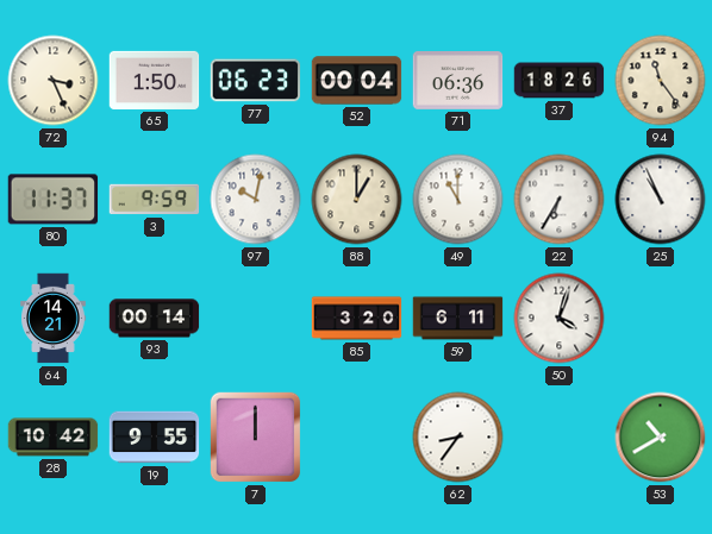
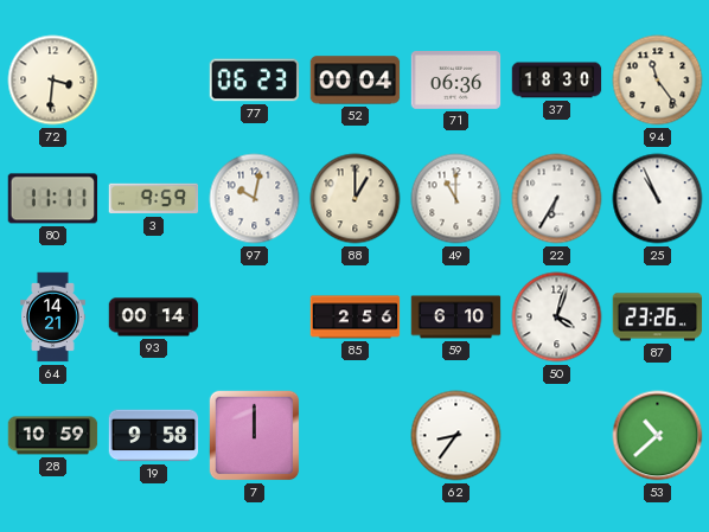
72: 3:26 -> 3:31
65: 1:50 -> none
37: 18:26 -> 18:30
80: 11:37 -> 11:11
85: 3:20 -> 2:56
59: 6:11 -> 6:10
87: none -> 23:26
28: 10:42 -> 10:59
19: 9:55 -> 9:58
53: 10:40 -> 10:38
